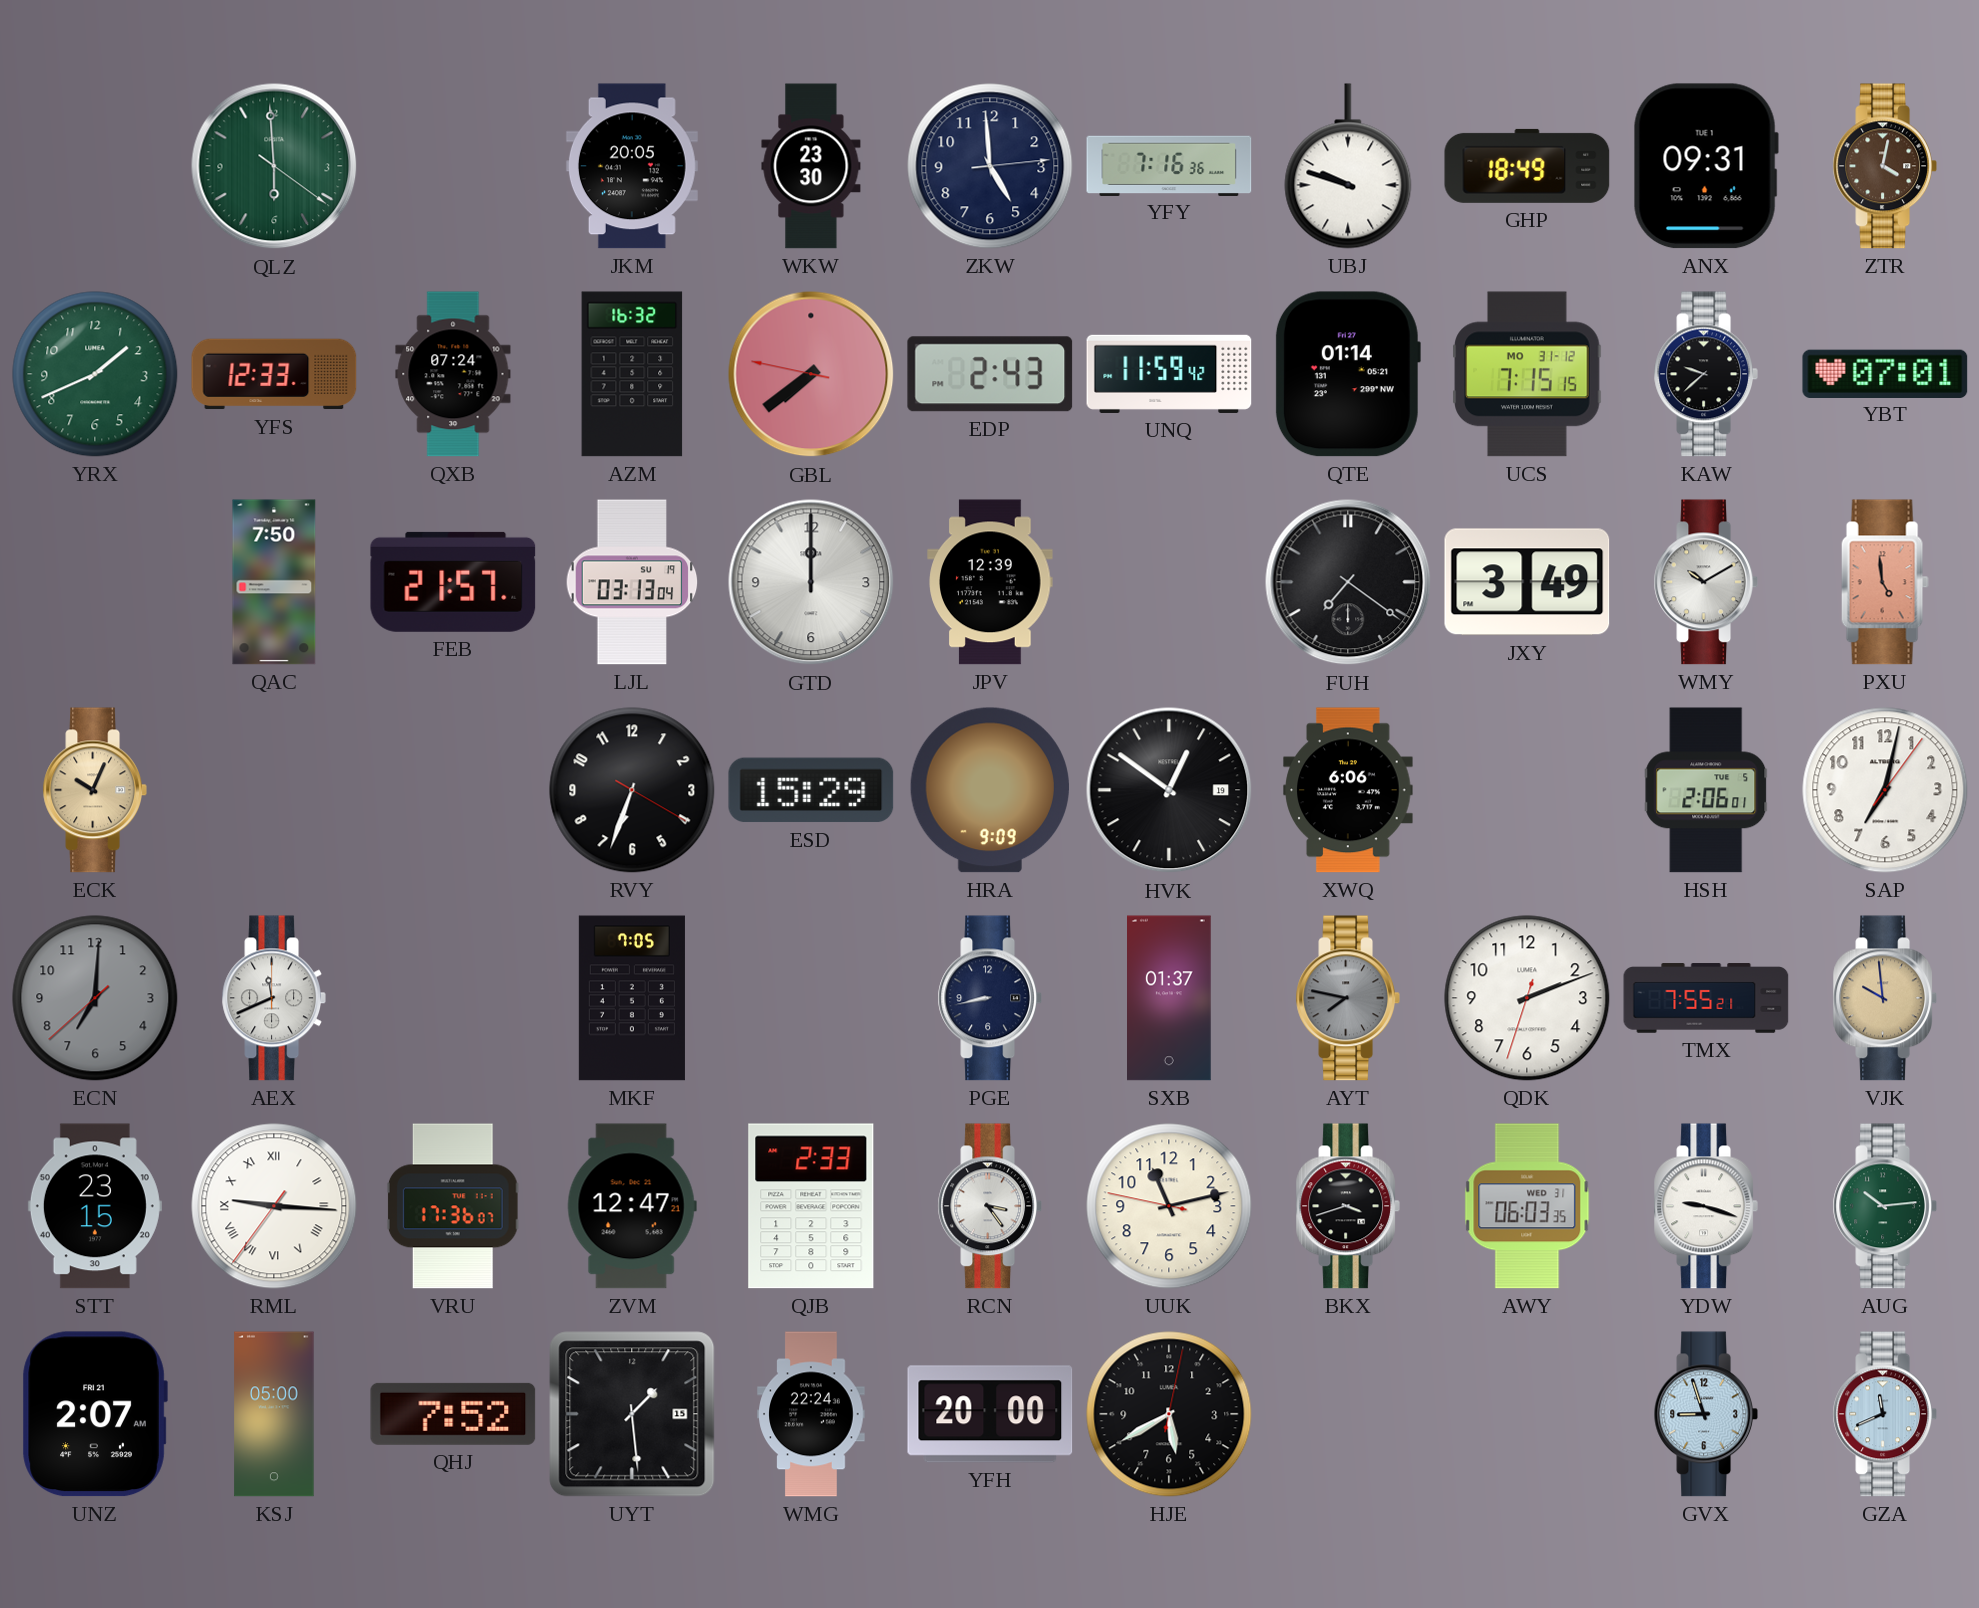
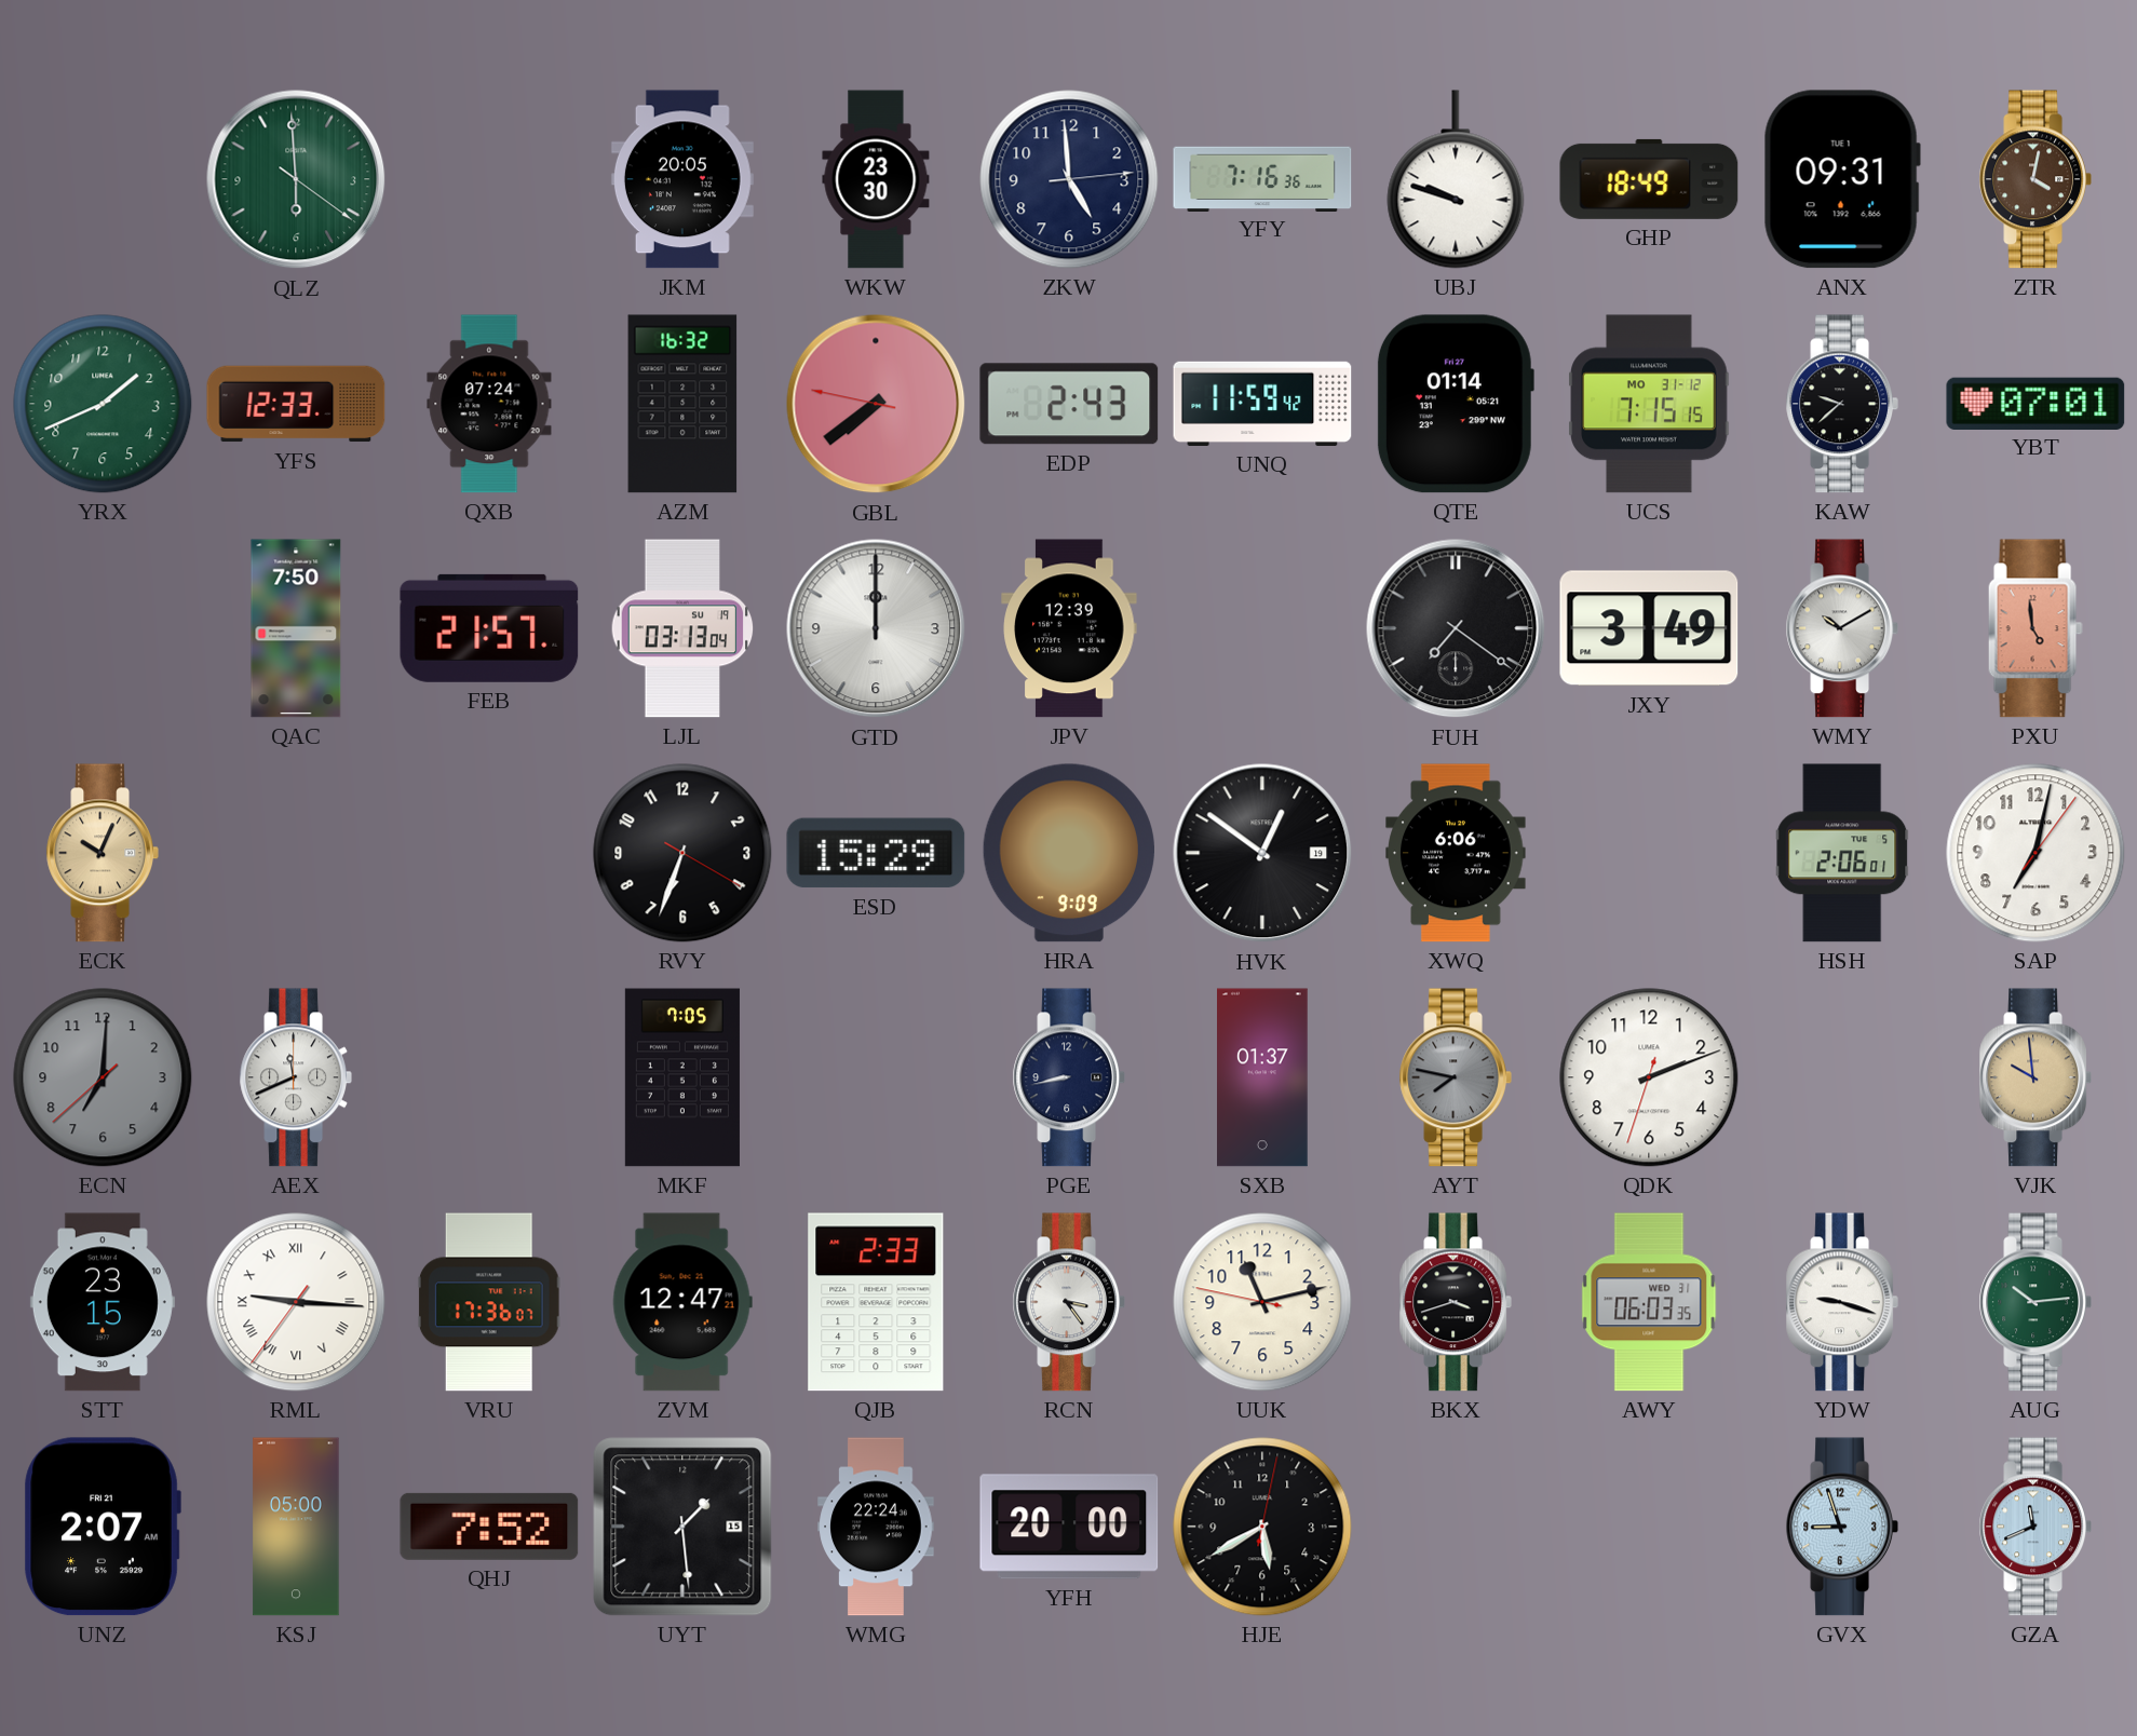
TMX: 7:55 -> none
